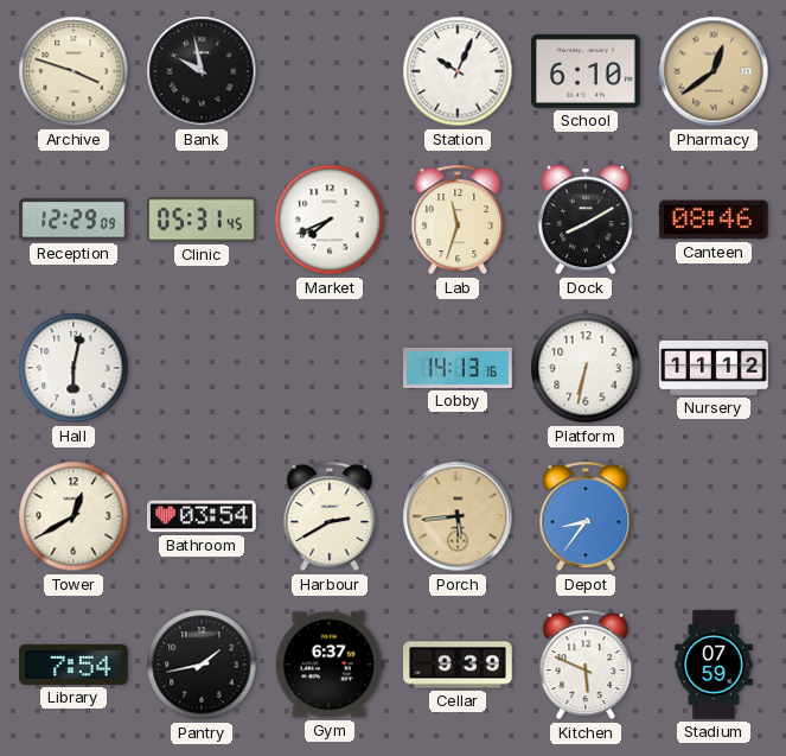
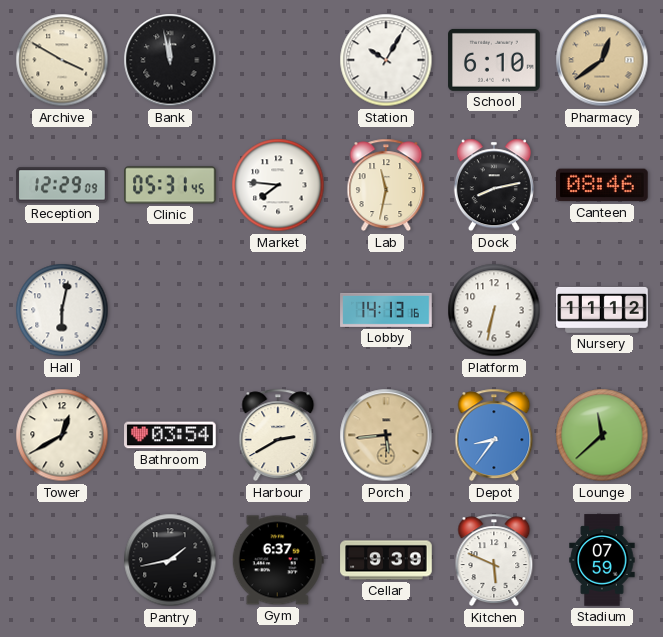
Archive: 3:48 -> 3:50
Bank: 9:58 -> 11:58
Station: 10:04 -> 10:05
Market: 7:41 -> 7:46
Lab: 11:33 -> 11:32
Dock: 8:10 -> 8:13
Lounge: none -> 11:38
Library: 7:54 -> none
